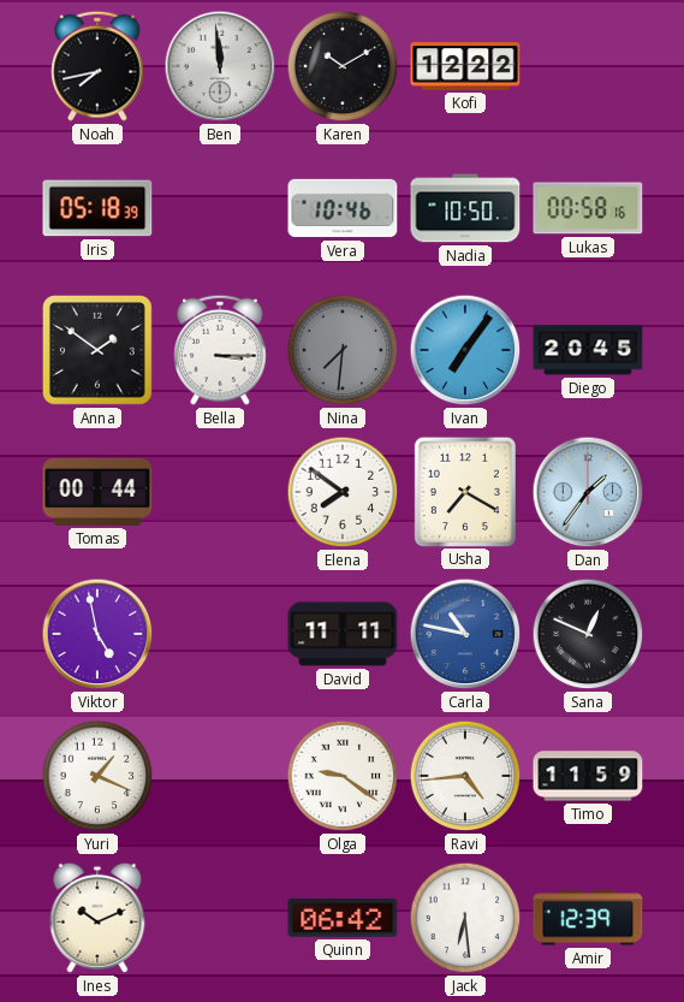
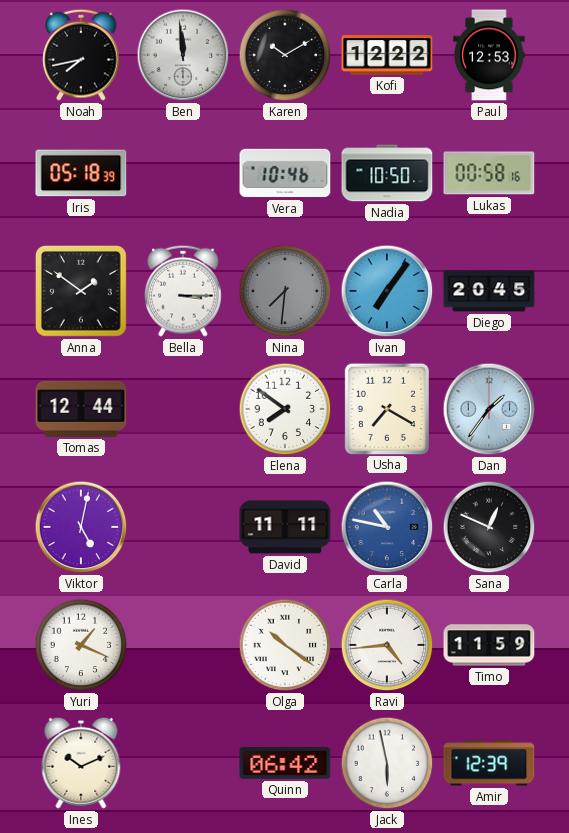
Paul: none -> 12:53
Tomas: 00:44 -> 12:44
Viktor: 4:58 -> 5:02
Olga: 9:21 -> 10:21
Jack: 6:29 -> 5:58
